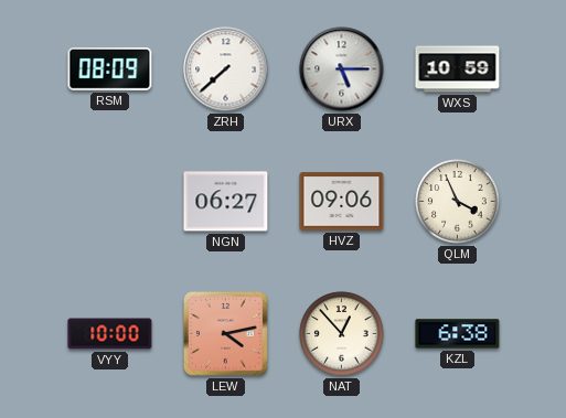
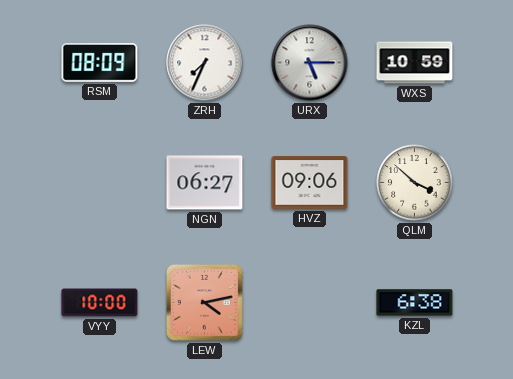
ZRH: 7:38 -> 7:34
QLM: 3:56 -> 3:52
NAT: 12:53 -> none
